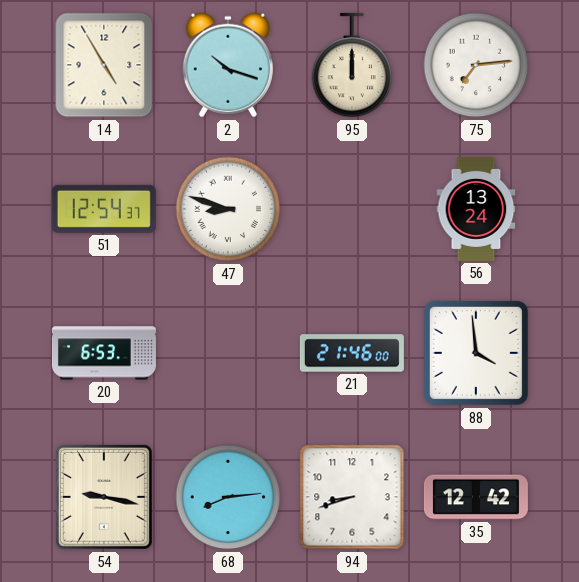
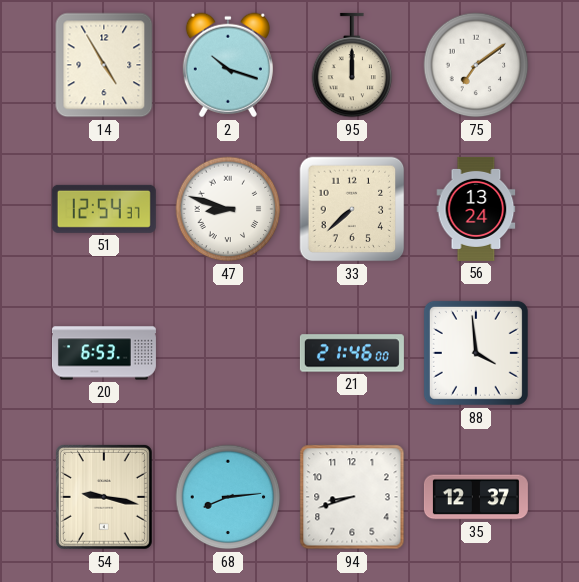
75: 7:14 -> 7:09
33: none -> 7:38
35: 12:42 -> 12:37
